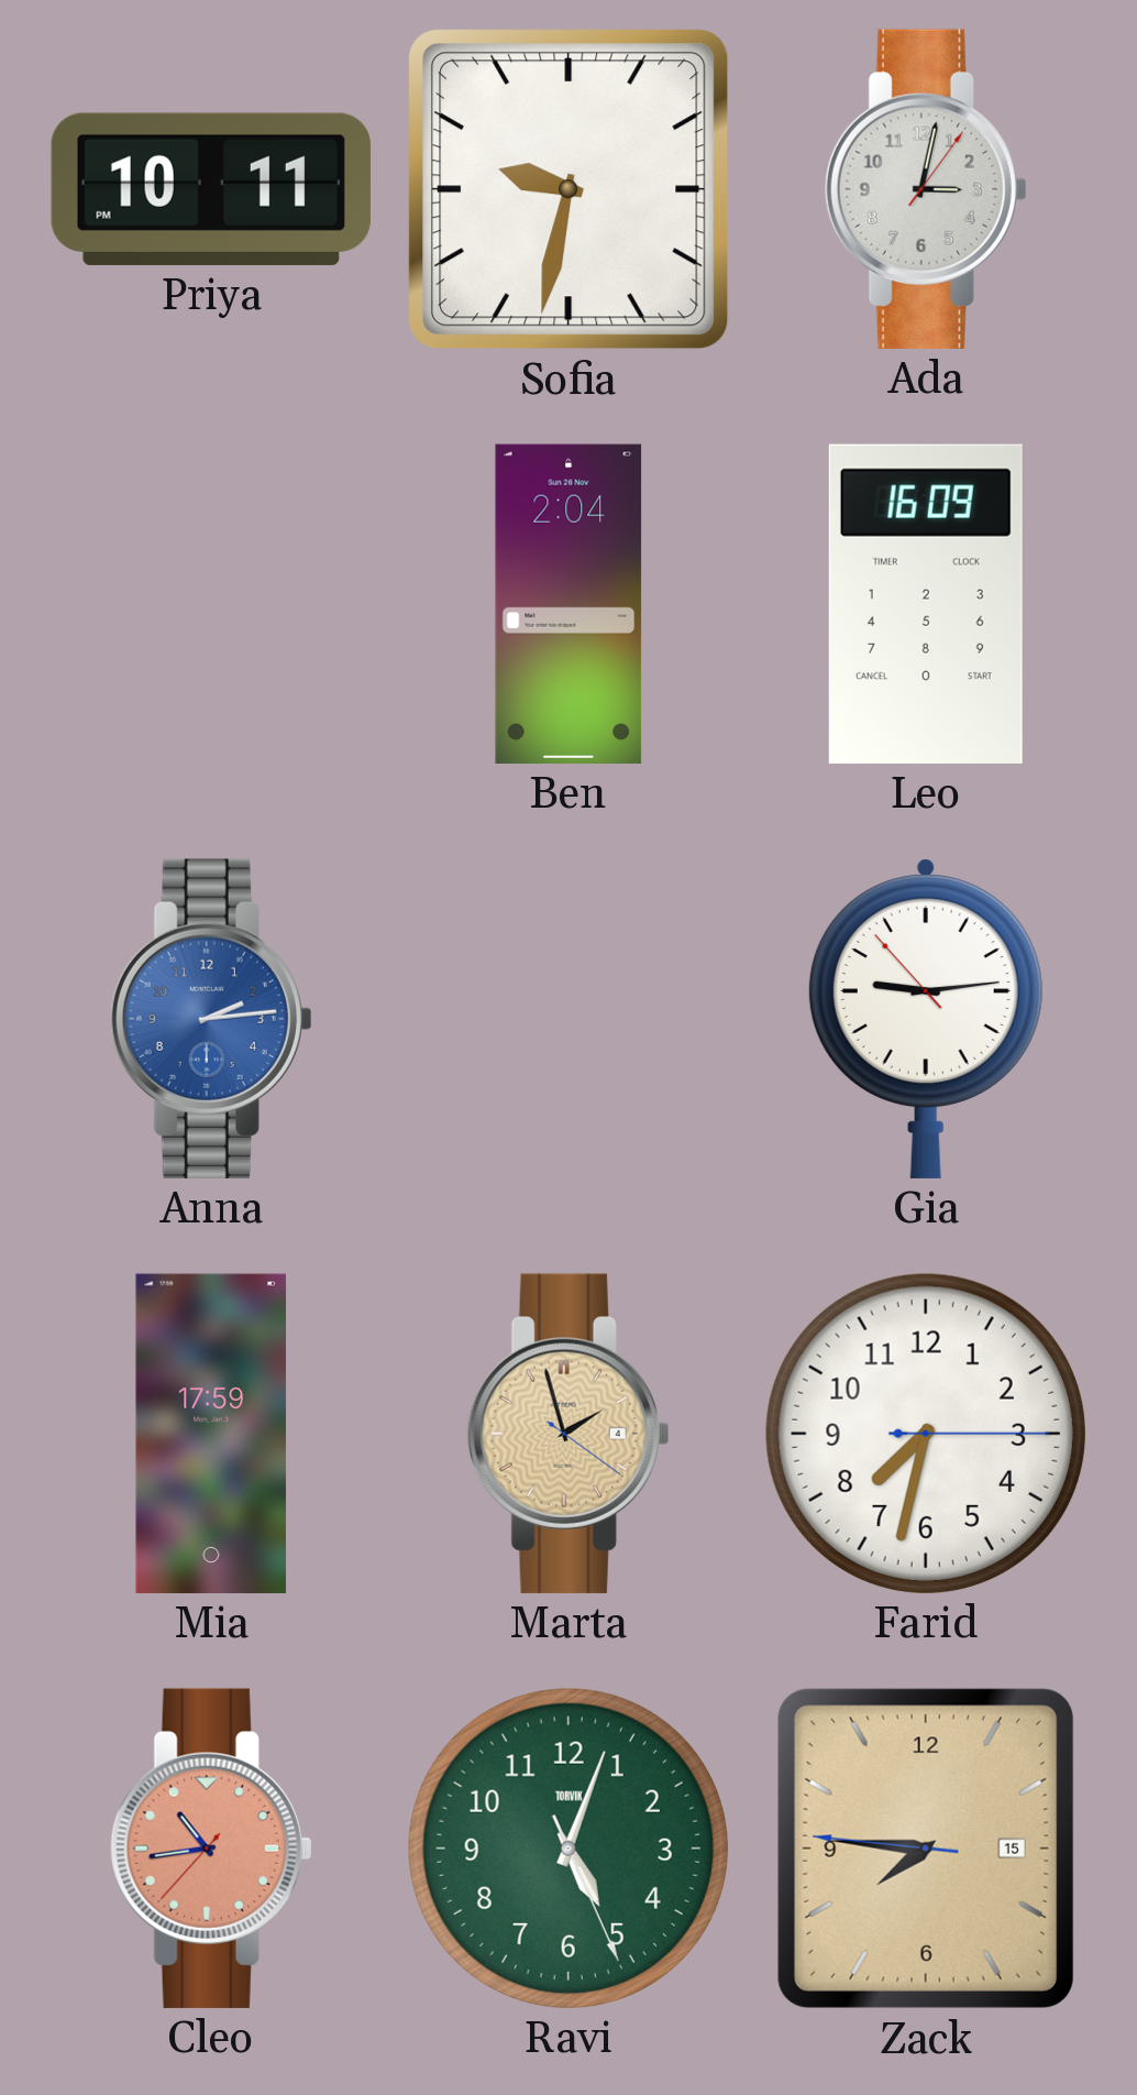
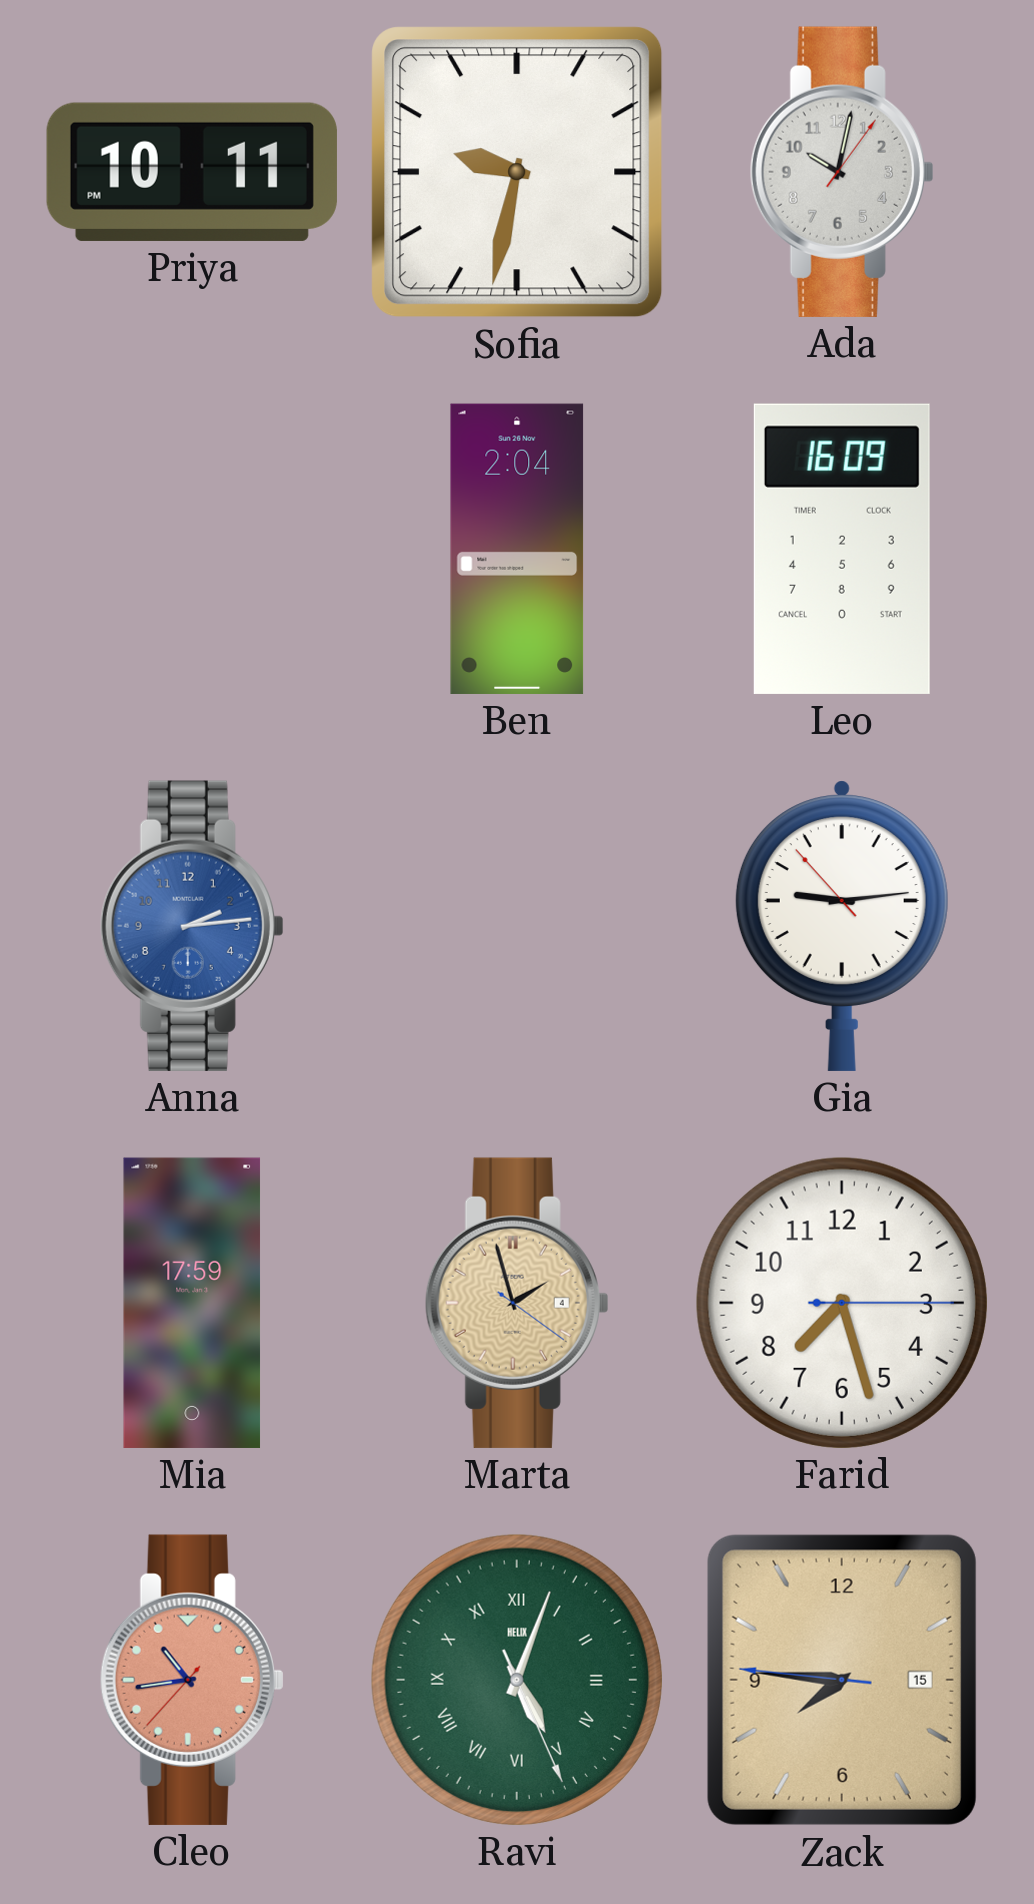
Ada: 3:02 -> 10:02
Farid: 7:32 -> 7:27
Ravi numerals: Arabic -> Roman
Ravi brand: TORVIK -> HELIX
